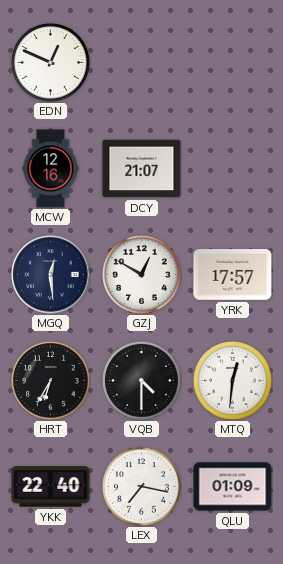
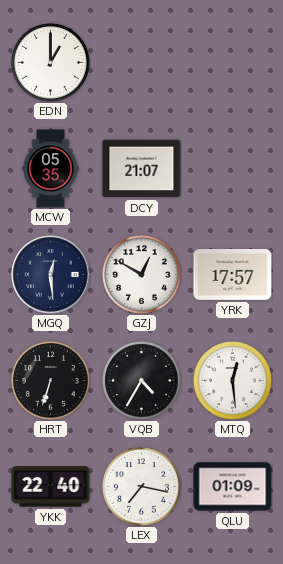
EDN: 12:49 -> 1:00
MCW: 12:16 -> 05:35
HRT: 6:35 -> 6:33
VQB: 4:30 -> 4:35
MTQ: 12:31 -> 12:29
